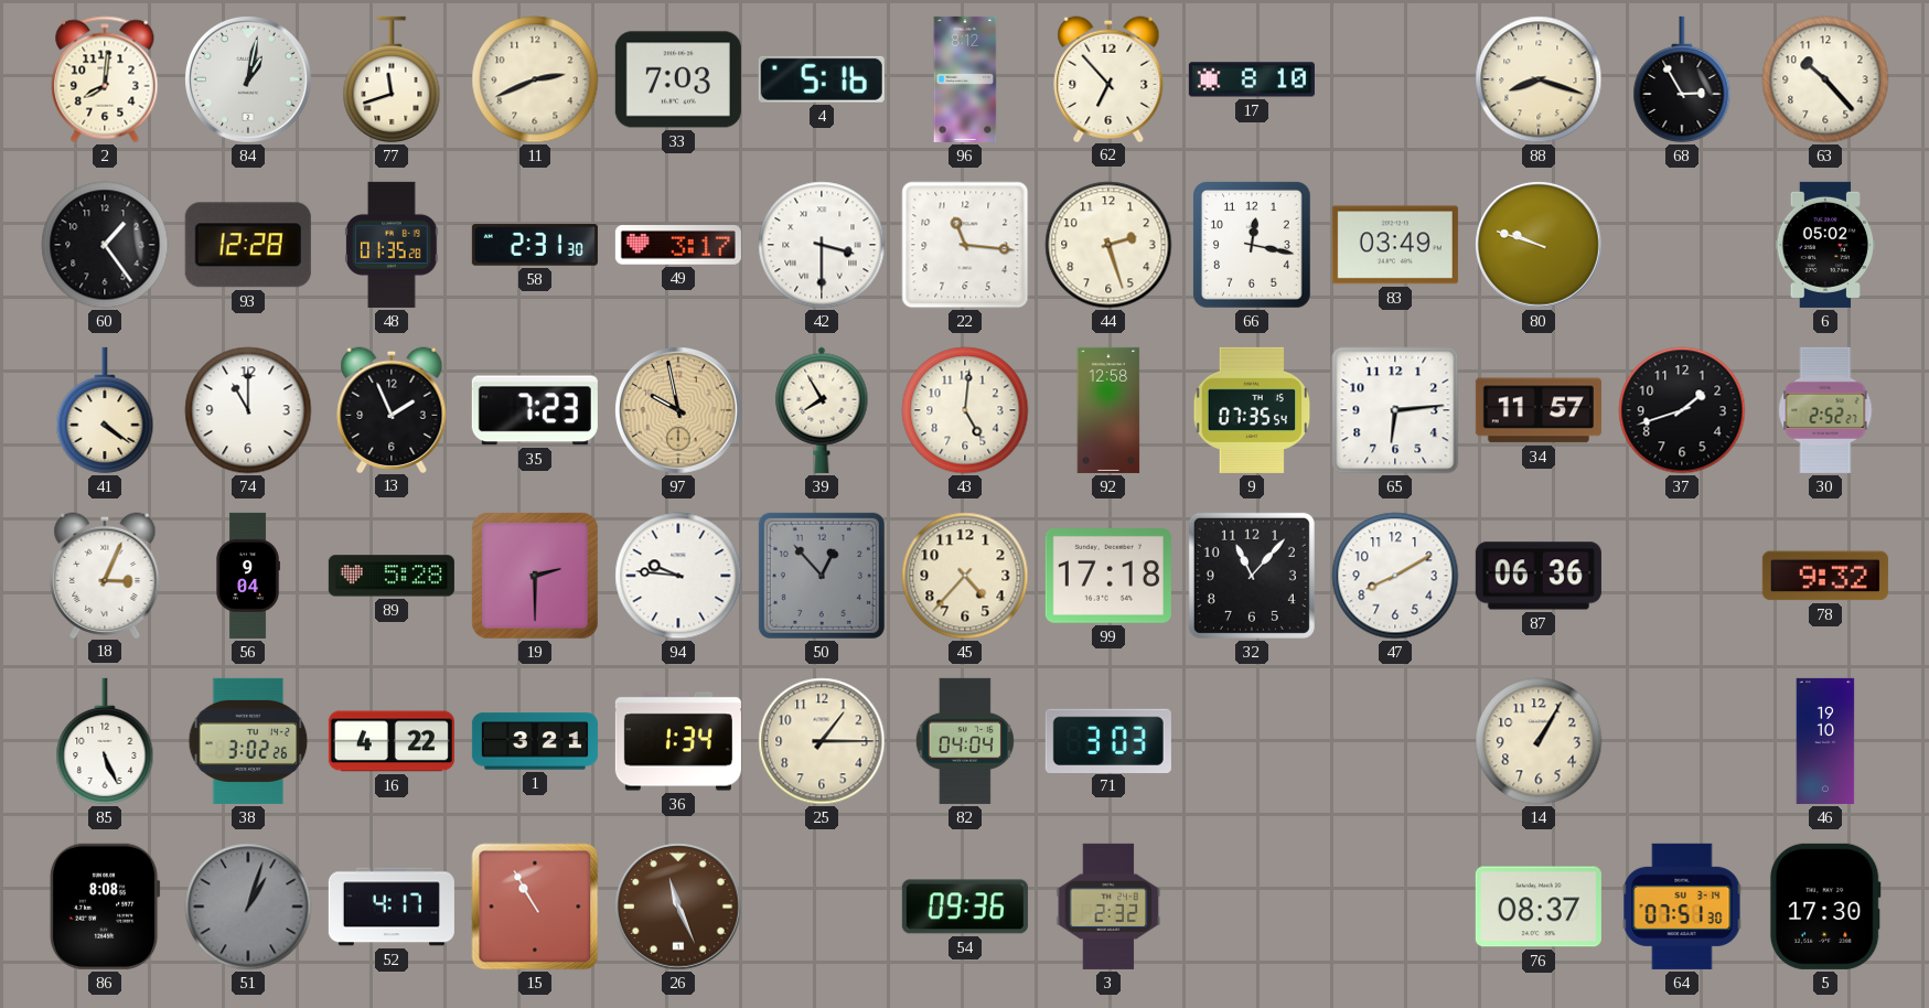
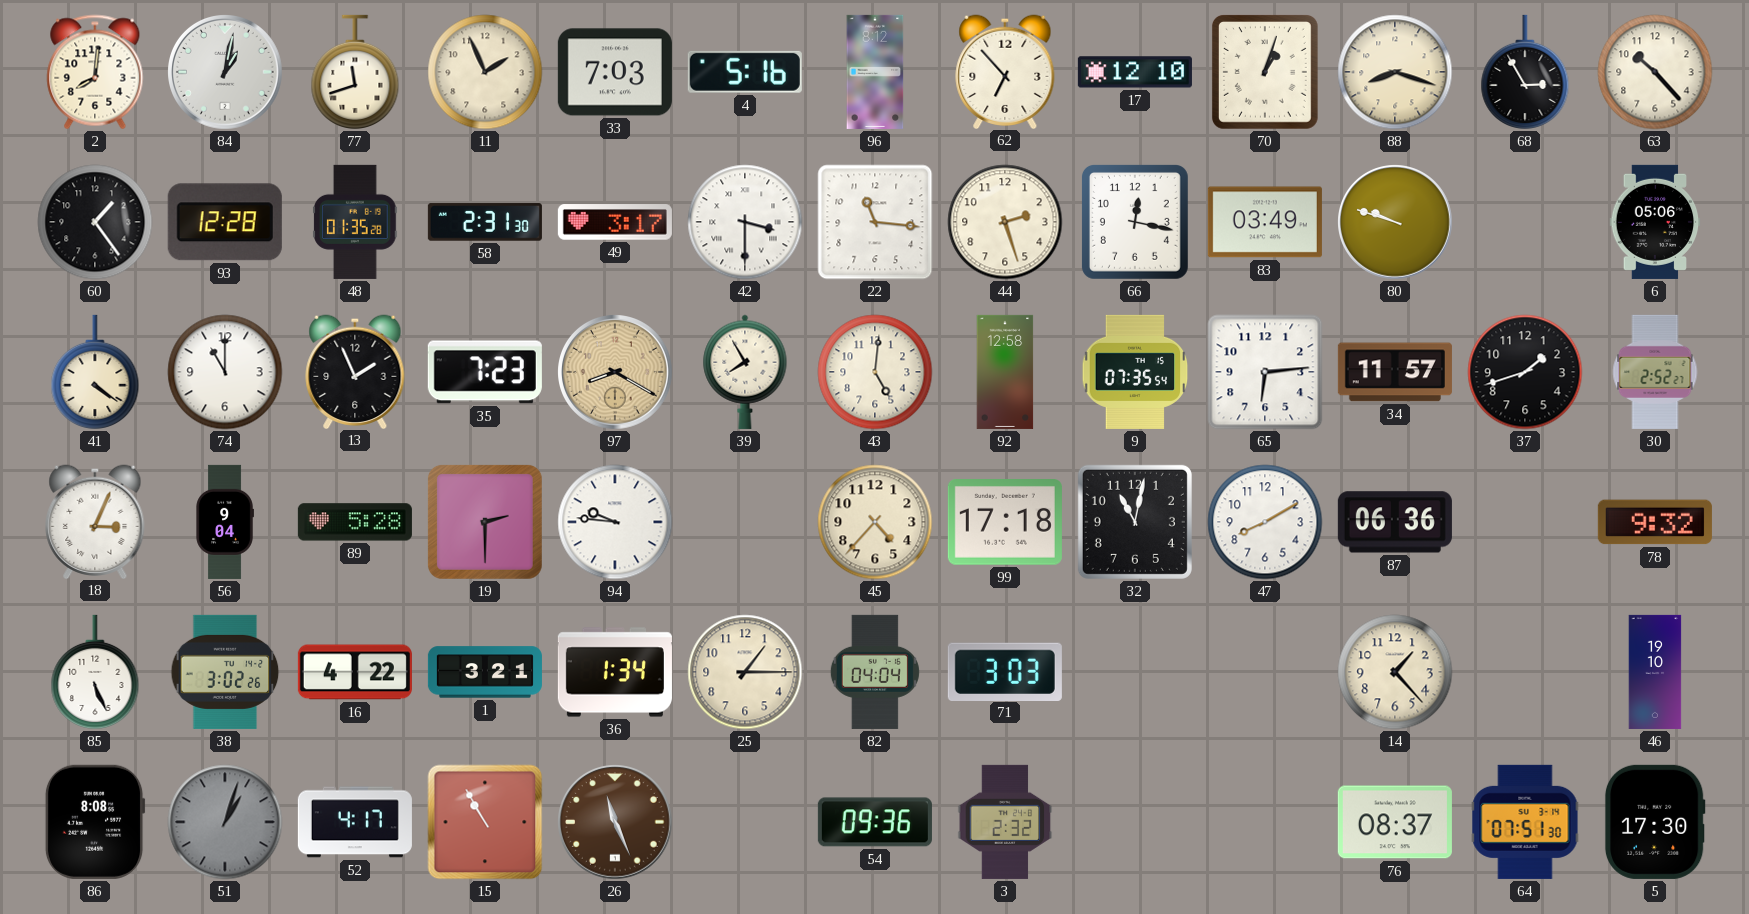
11: 2:41 -> 1:56
17: 8:10 -> 12:10
70: none -> 1:03
6: 05:02 -> 05:06
97: 9:58 -> 8:20
50: 12:53 -> none
32: 11:07 -> 11:02
14: 1:05 -> 1:23
